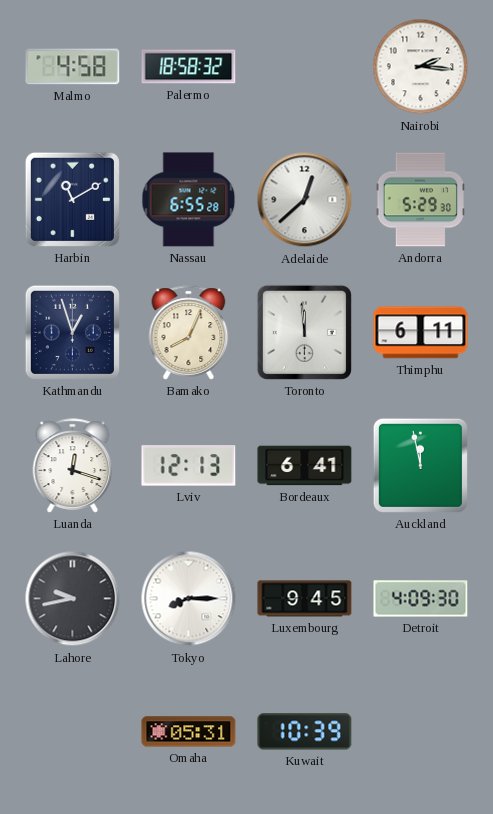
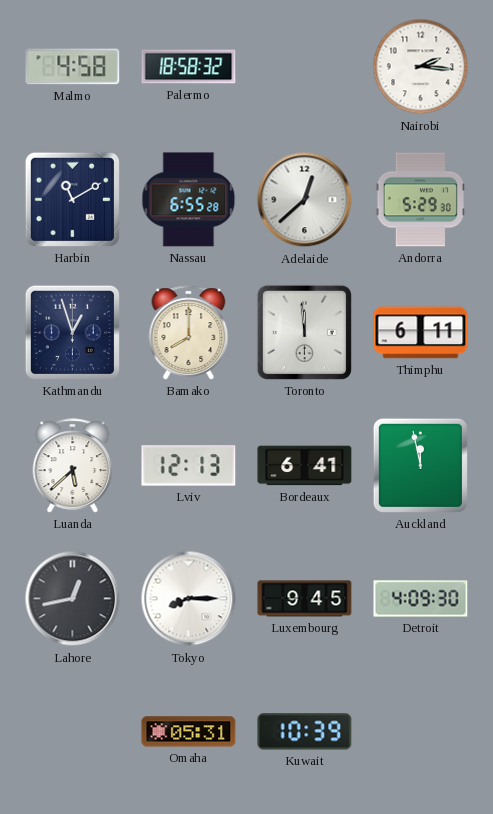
Bamako: 8:04 -> 8:00
Luanda: 12:18 -> 5:38
Lahore: 9:43 -> 12:43
